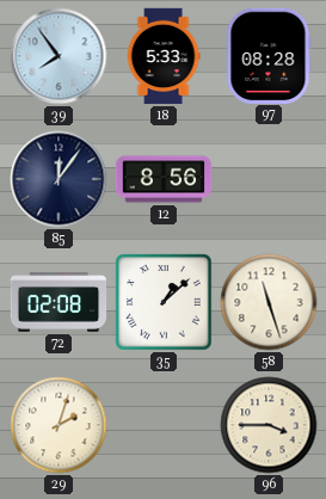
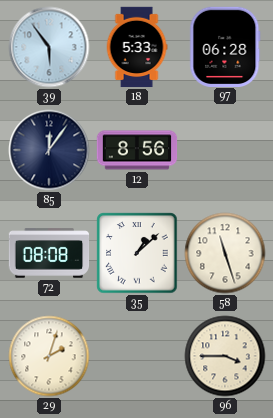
39: 7:54 -> 5:54
97: 08:28 -> 06:28
72: 02:08 -> 08:08
